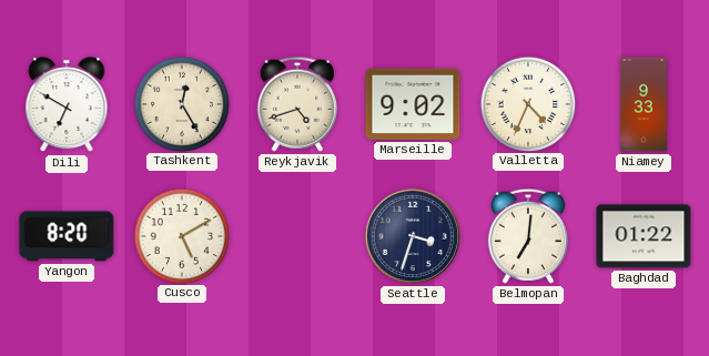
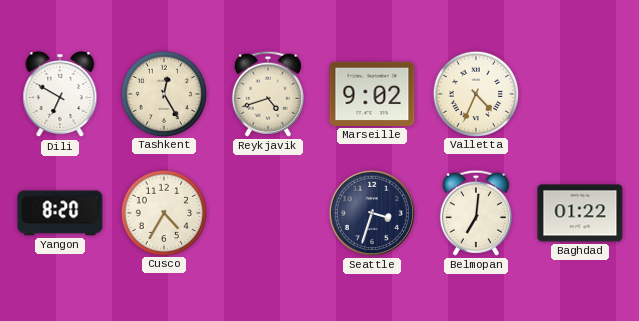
Niamey: 9:33 -> none
Cusco: 5:10 -> 4:35
